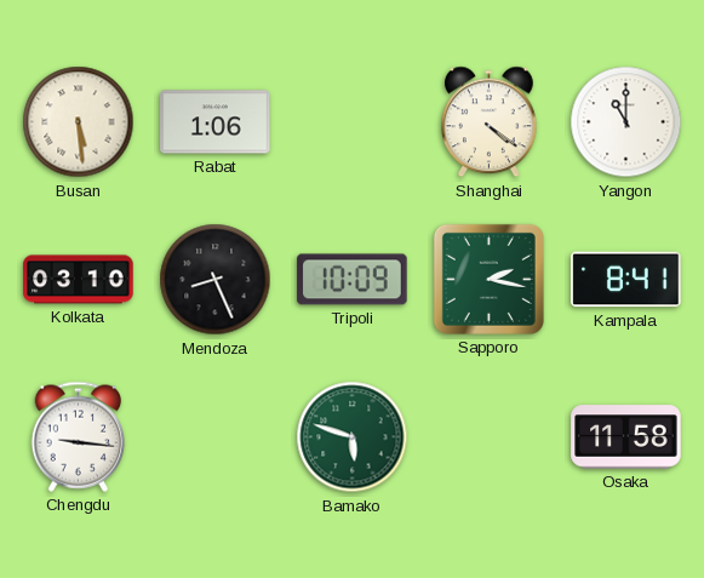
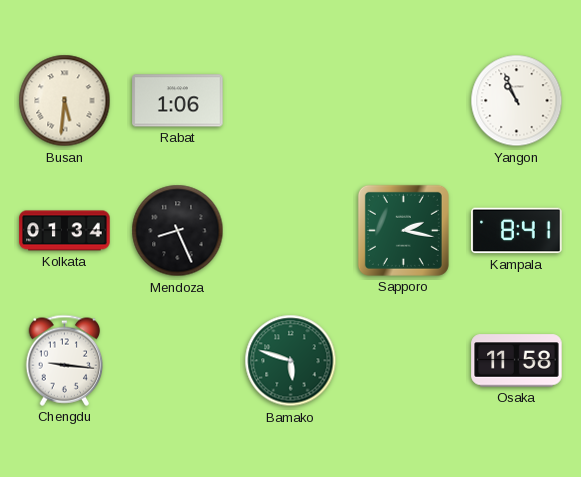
Busan: 5:29 -> 5:31
Shanghai: 4:21 -> none
Yangon: 11:00 -> 10:56
Kolkata: 03:10 -> 01:34
Tripoli: 10:09 -> none
